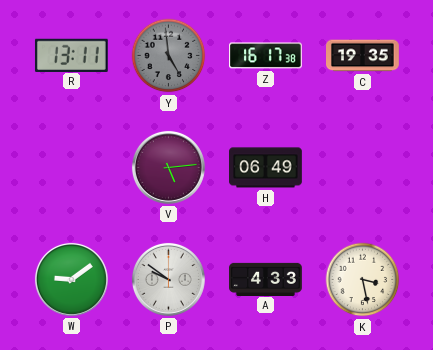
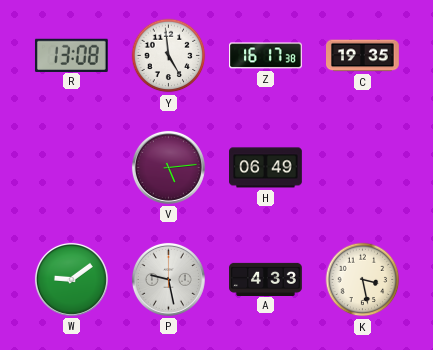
R: 13:11 -> 13:08
Y dial: grey -> white
P: 9:51 -> 9:28
